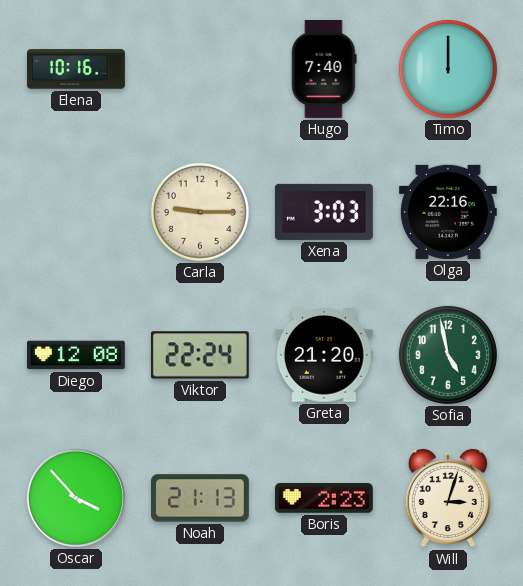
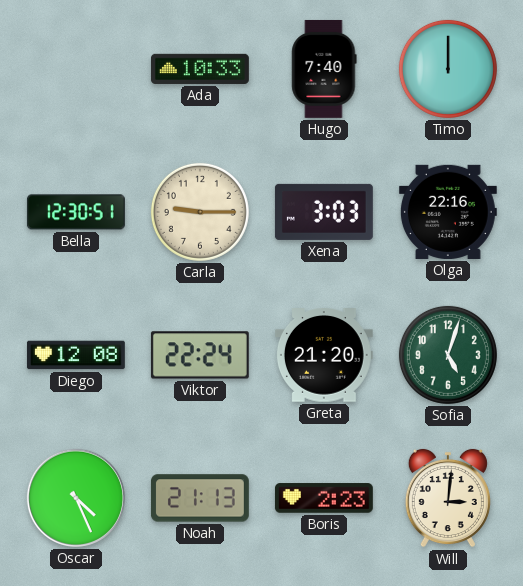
Elena: 10:16 -> none
Ada: none -> 10:33
Bella: none -> 12:30
Sofia: 4:58 -> 5:03
Oscar: 3:53 -> 4:26
Will: 3:03 -> 3:01
